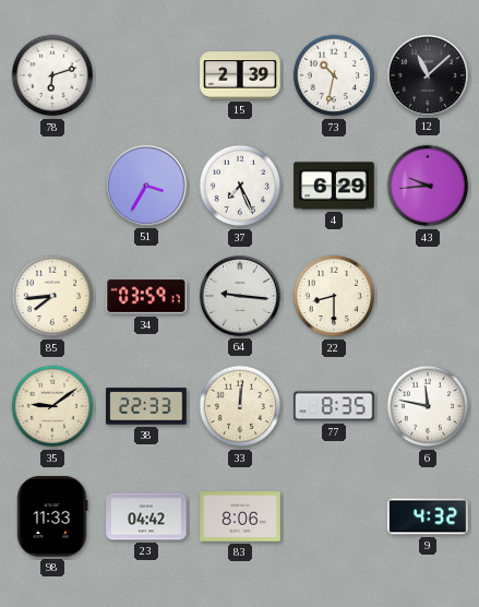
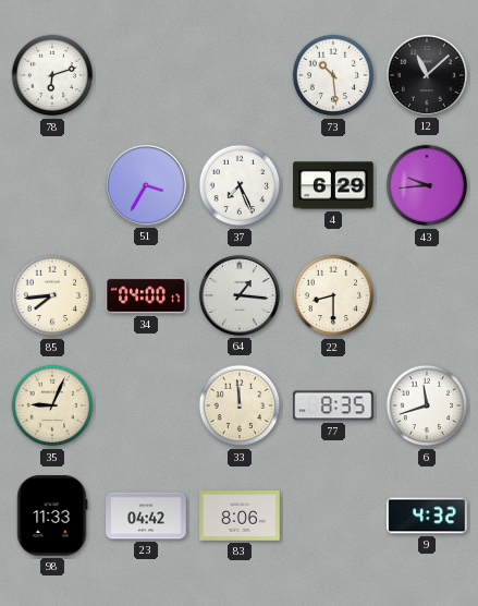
15: 2:39 -> none
73: 10:32 -> 10:29
34: 03:59 -> 04:00
64: 9:16 -> 1:16
35: 9:09 -> 9:04
38: 22:33 -> none
33: 12:01 -> 11:59
6: 11:47 -> 11:42
